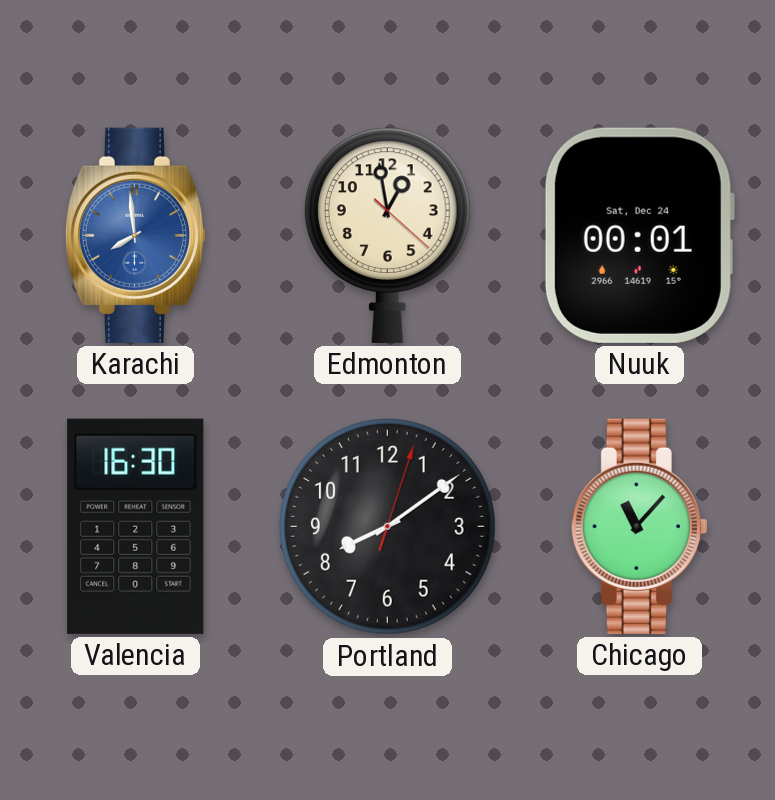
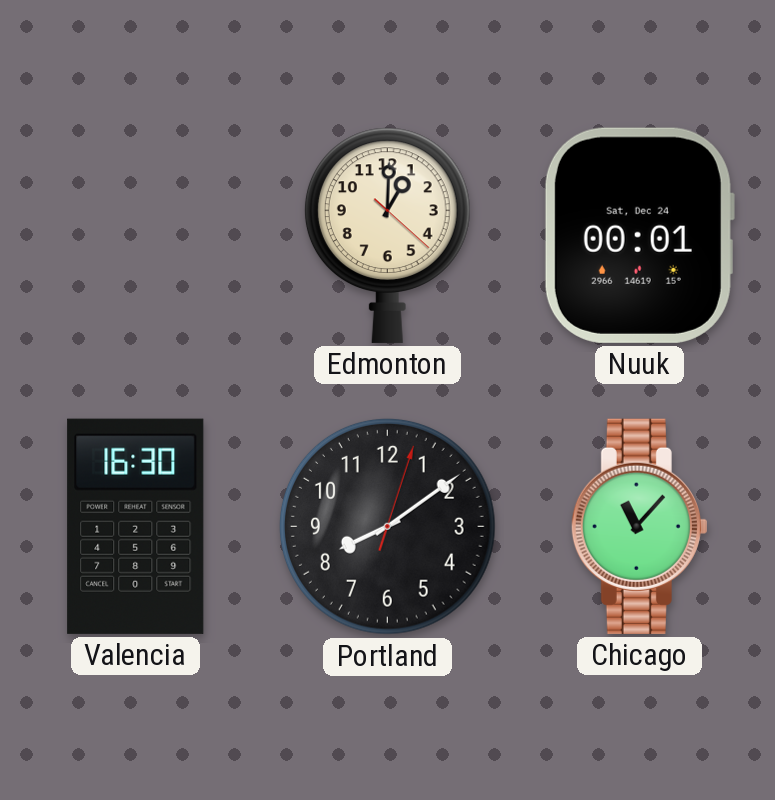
Karachi: 7:59 -> none
Edmonton: 12:58 -> 1:00
